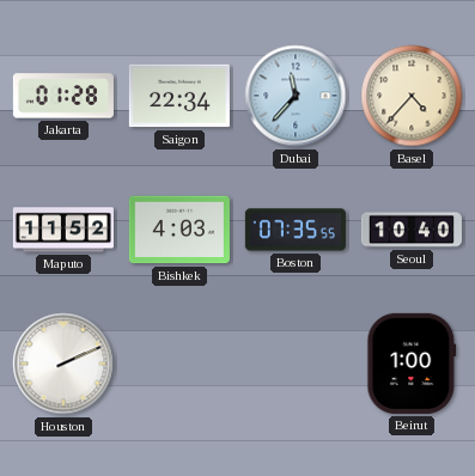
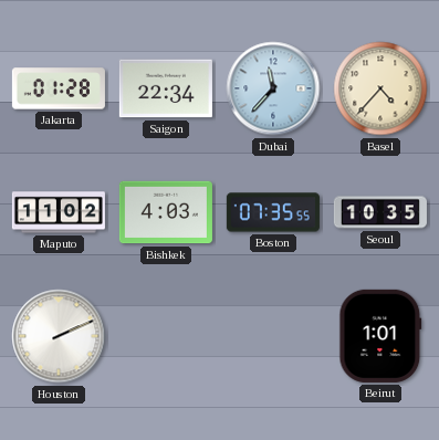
Maputo: 11:52 -> 11:02
Seoul: 10:40 -> 10:35
Beirut: 1:00 -> 1:01
